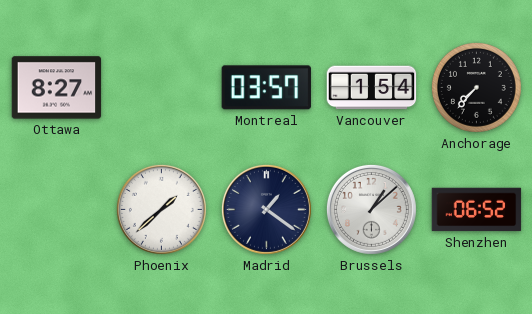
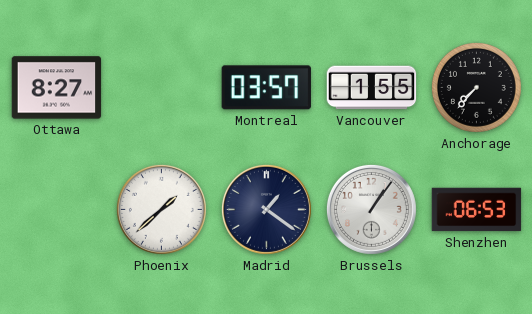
Vancouver: 1:54 -> 1:55
Brussels: 1:08 -> 1:06
Shenzhen: 06:52 -> 06:53
